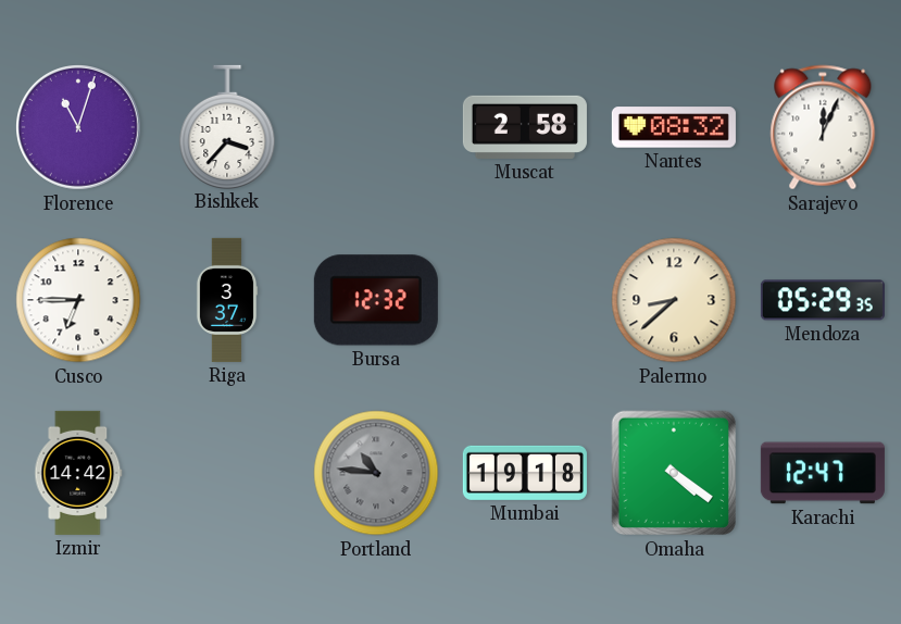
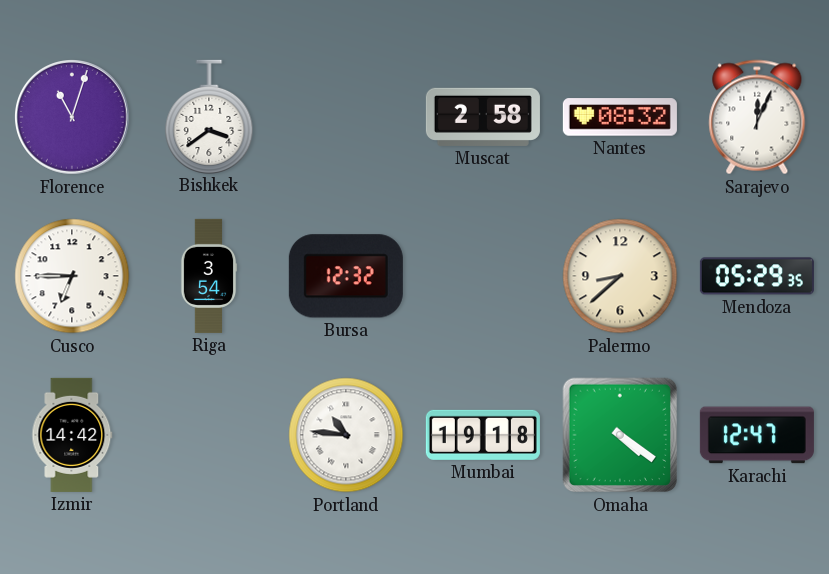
Bishkek: 3:37 -> 3:39
Riga: 3:37 -> 3:54
Portland dial: grey -> white
